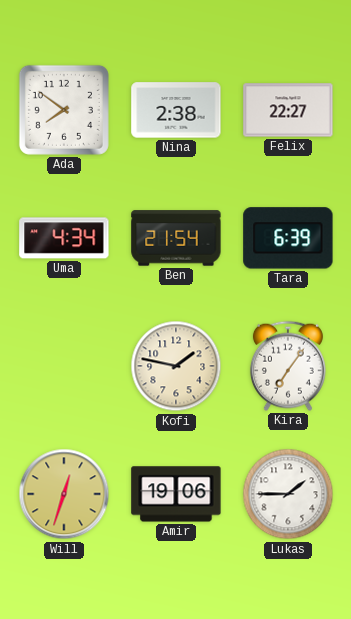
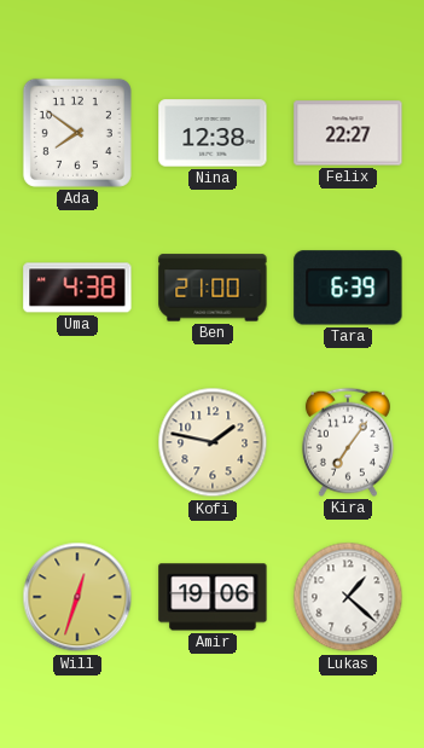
Nina: 2:38 -> 12:38
Uma: 4:34 -> 4:38
Ben: 21:54 -> 21:00
Lukas: 1:45 -> 1:22
